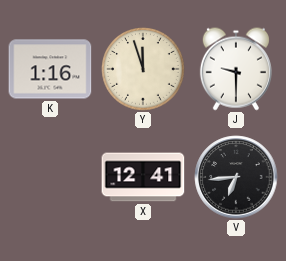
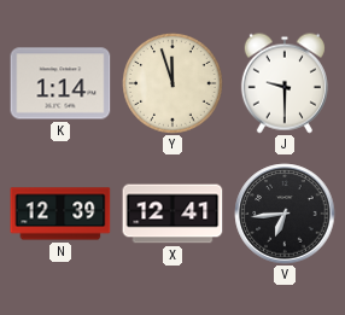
K: 1:16 -> 1:14
N: none -> 12:39
